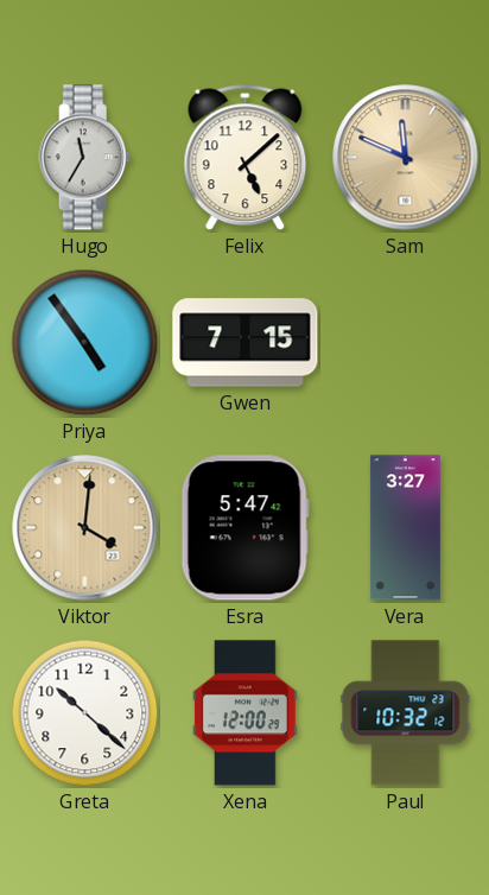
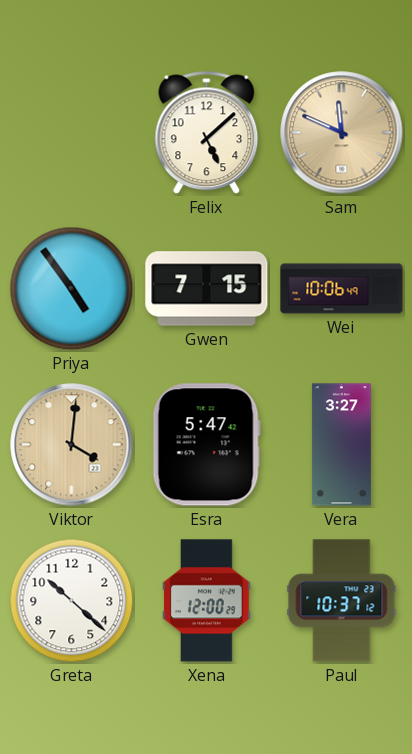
Hugo: 11:35 -> none
Wei: none -> 10:06
Paul: 10:32 -> 10:37
